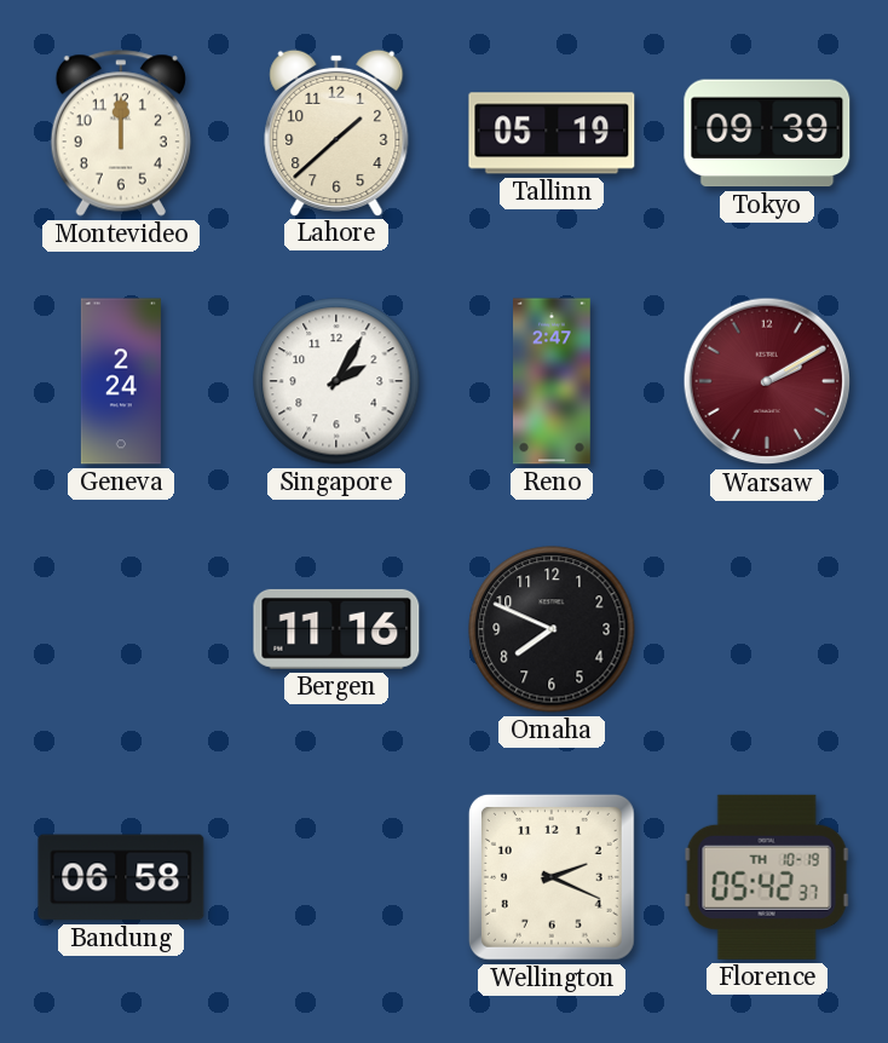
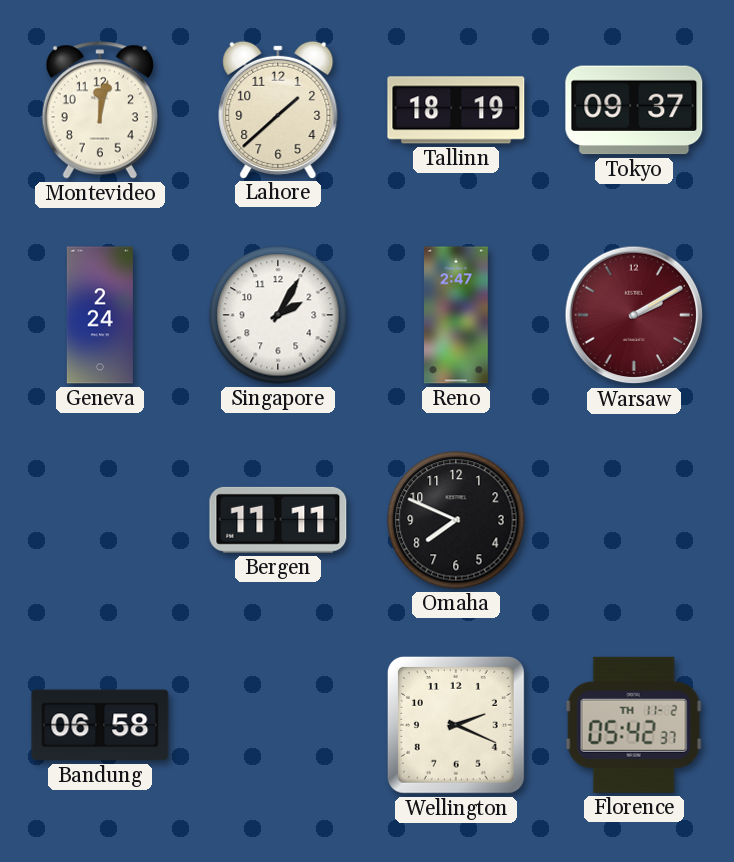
Montevideo: 12:00 -> 12:02
Tallinn: 05:19 -> 18:19
Tokyo: 09:39 -> 09:37
Bergen: 11:16 -> 11:11
Florence date: TH 10-19 -> TH 11-2
